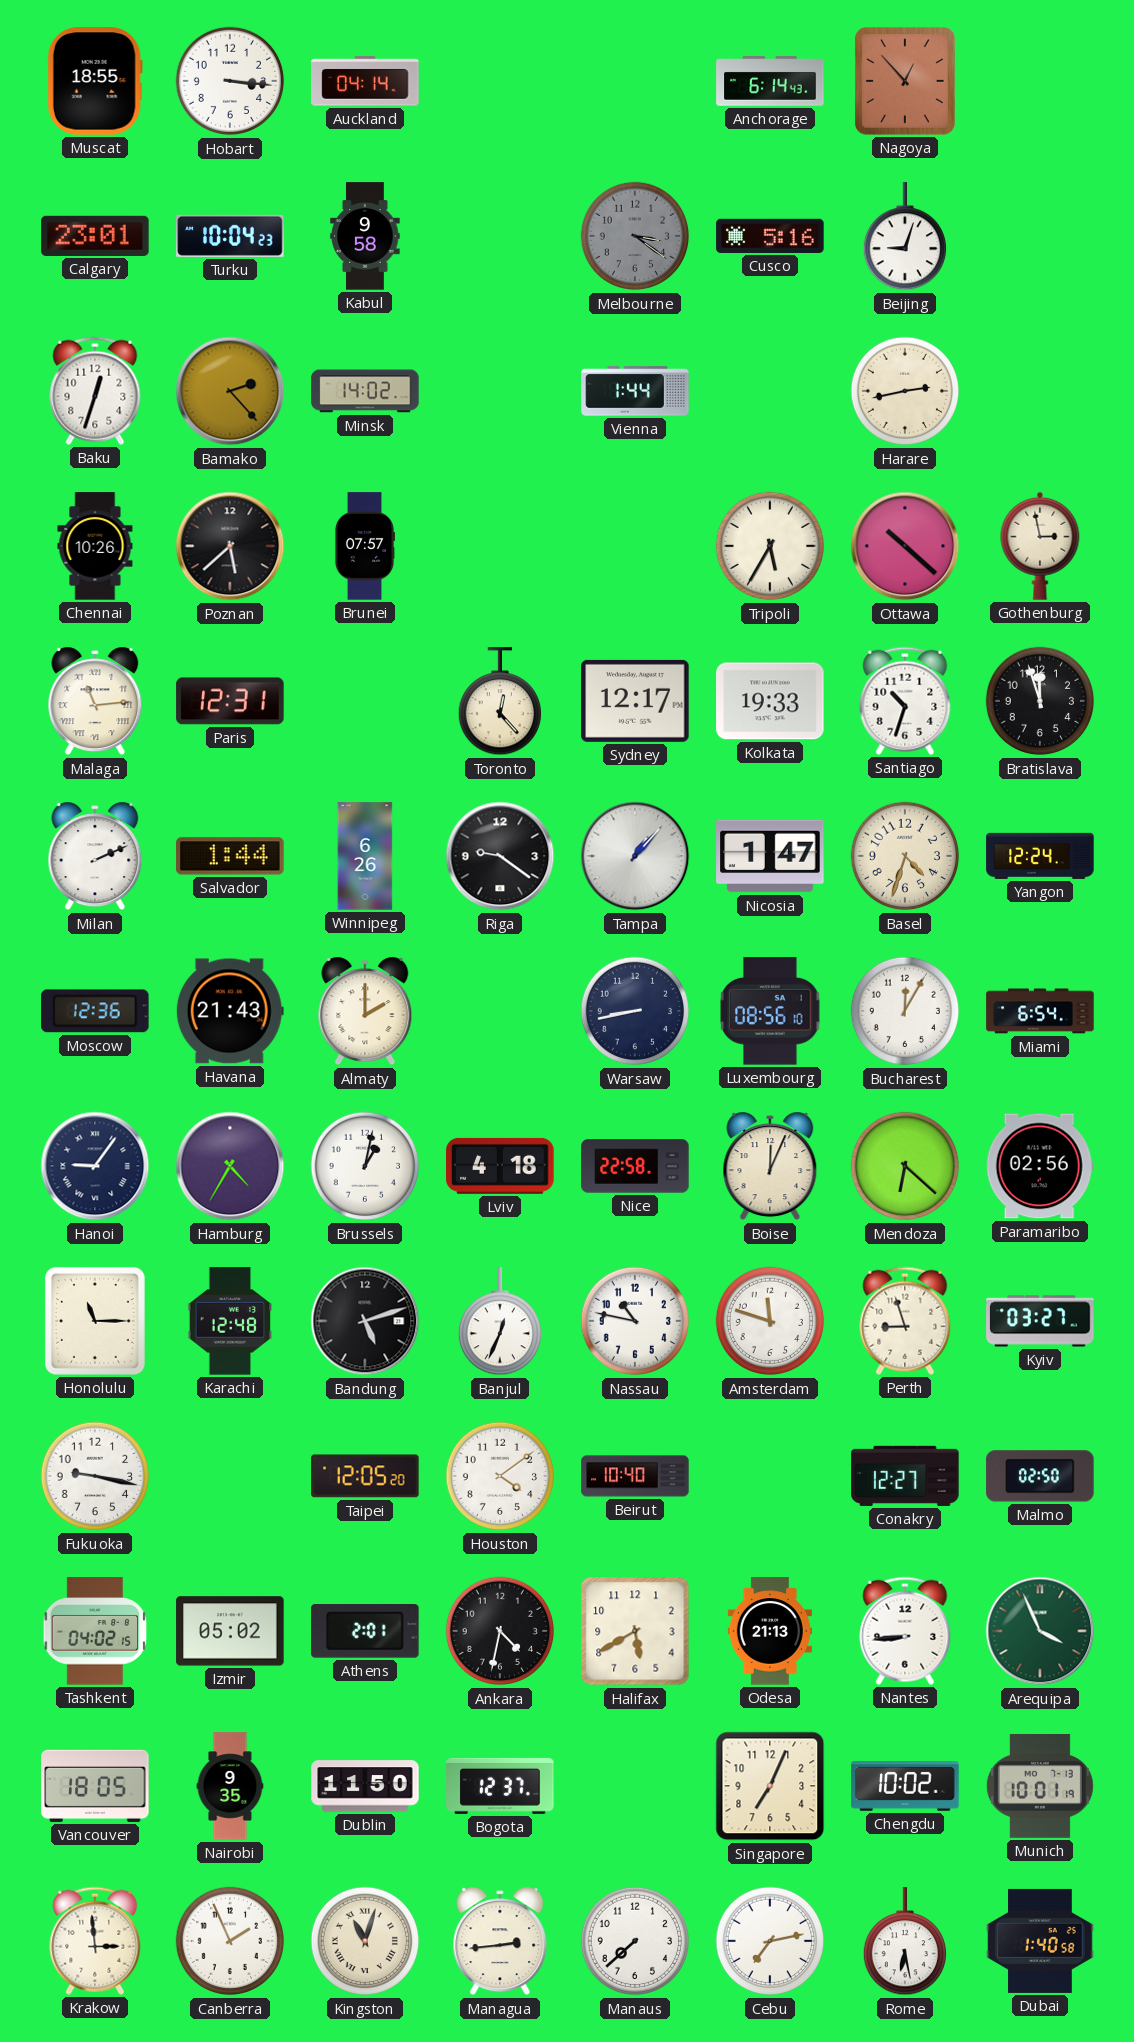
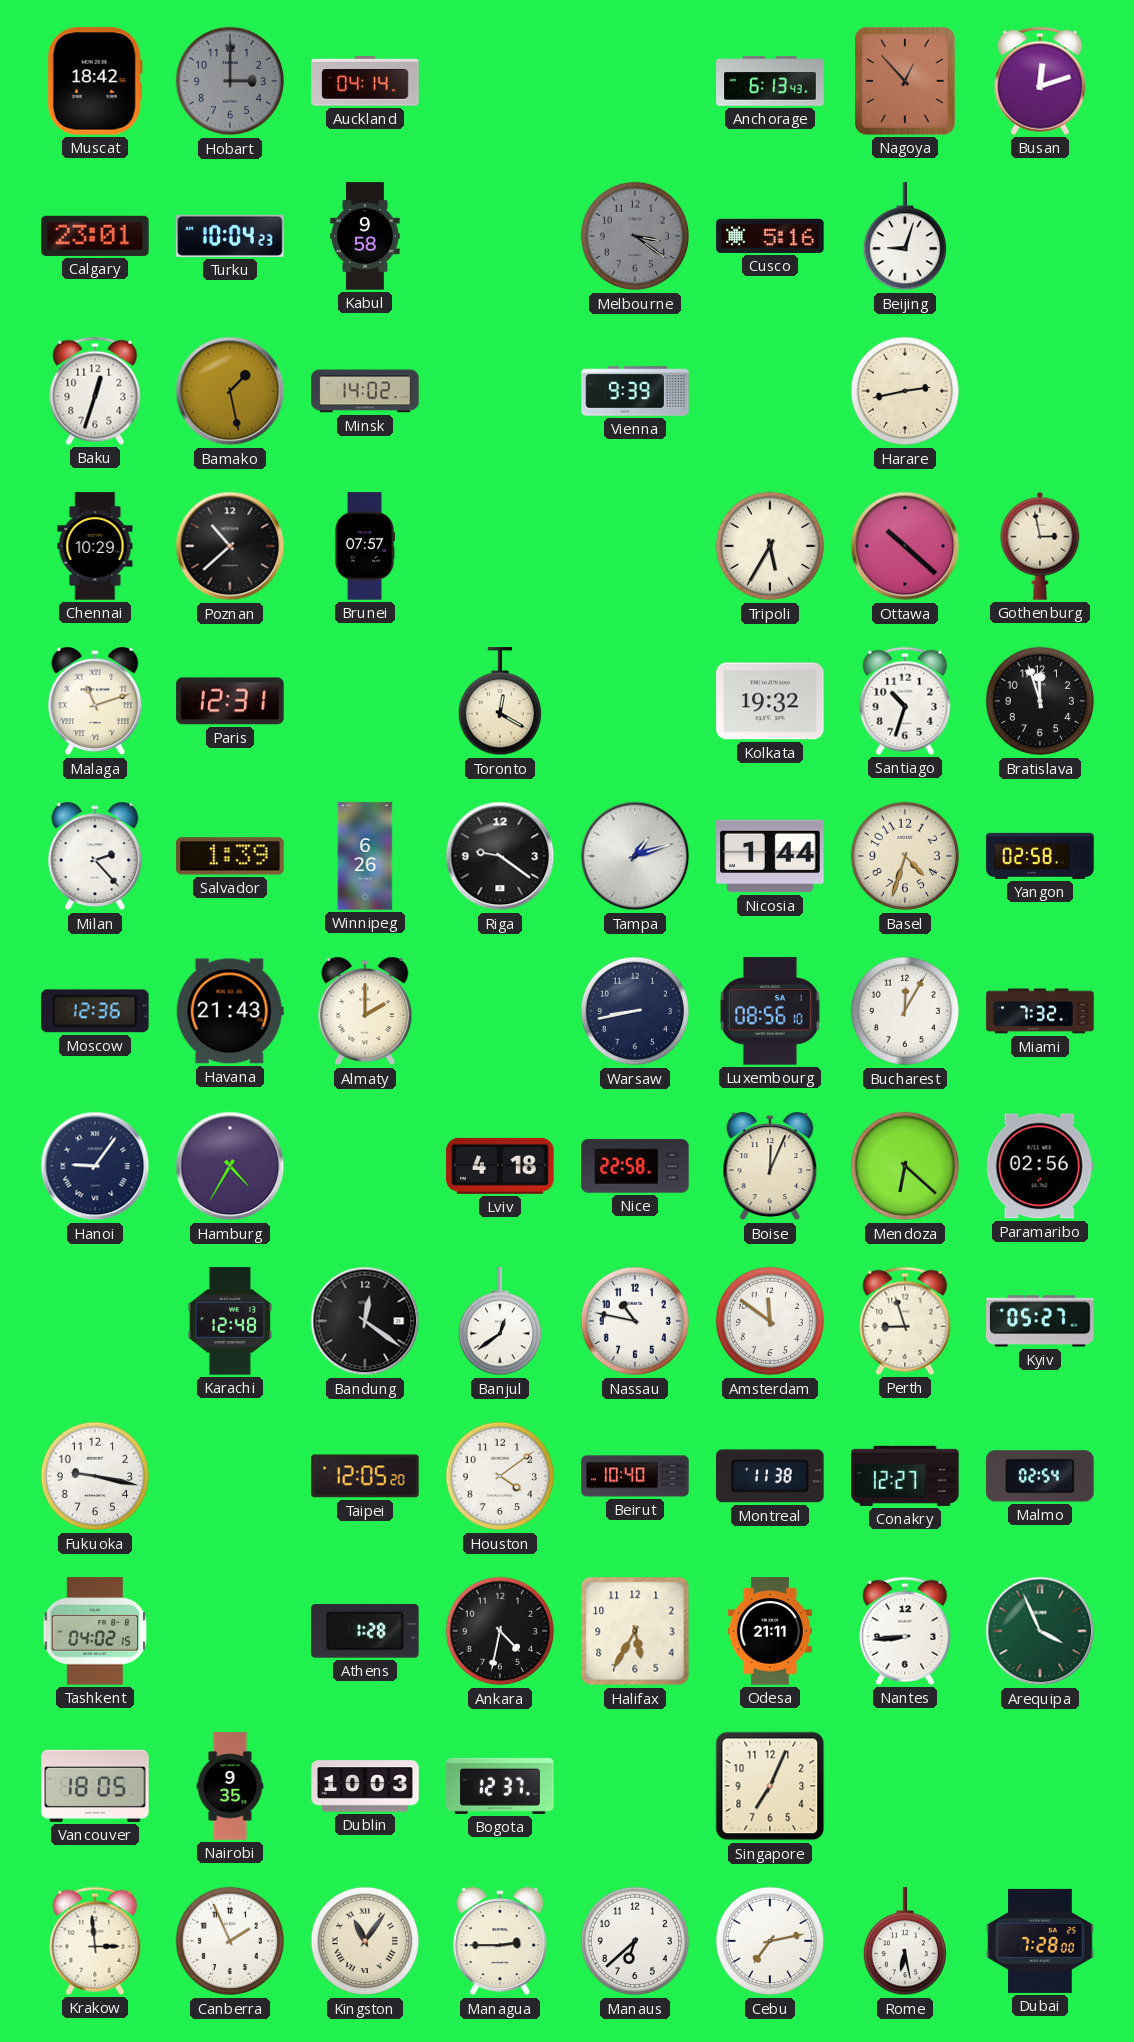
Muscat: 18:55 -> 18:42
Hobart: 3:16 -> 3:00
Hobart dial: white -> grey
Anchorage: 6:14 -> 6:13
Busan: none -> 12:12
Bamako: 2:23 -> 1:28
Vienna: 1:44 -> 9:39
Chennai: 10:26 -> 10:29
Poznan: 5:38 -> 10:38
Malaga: 11:14 -> 11:12
Toronto: 12:23 -> 12:20
Sydney: 12:17 -> none
Kolkata: 19:33 -> 19:32
Milan: 2:11 -> 2:23
Salvador: 1:44 -> 1:39
Tampa: 1:07 -> 1:12
Nicosia: 1:47 -> 1:44
Yangon: 12:24 -> 02:58
Miami: 6:54 -> 7:32
Brussels: 1:02 -> none
Honolulu: 11:15 -> none
Bandung: 5:12 -> 12:21
Banjul: 12:34 -> 12:39
Amsterdam: 11:48 -> 11:51
Kyiv: 03:27 -> 05:27
Montreal: none -> 11:38
Malmo: 02:50 -> 02:54
Izmir: 05:02 -> none
Athens: 2:01 -> 1:28
Halifax: 5:40 -> 5:35
Odesa: 21:13 -> 21:11
Dublin: 11:50 -> 10:03
Chengdu: 10:02 -> none
Munich: 10:01 -> none
Kingston: 11:03 -> 11:06
Managua: 2:44 -> 2:45
Manaus: 7:38 -> 6:38
Dubai: 1:40 -> 7:28
